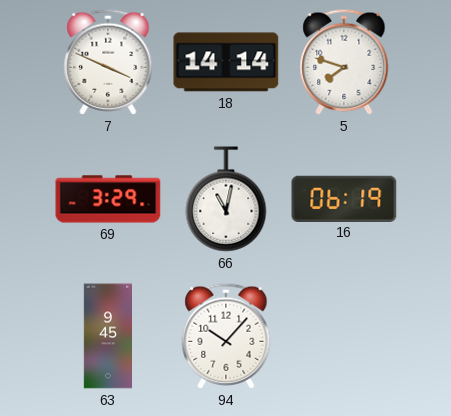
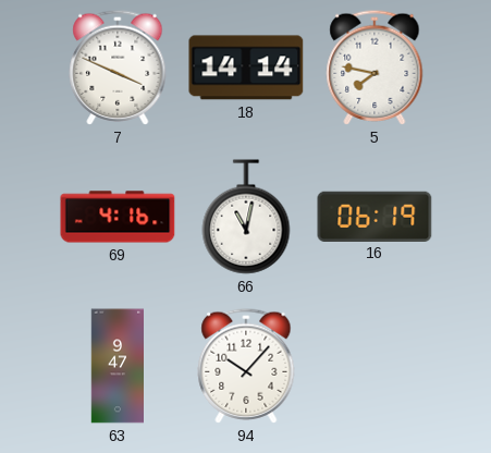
5: 7:48 -> 7:47
69: 3:29 -> 4:16
63: 9:45 -> 9:47
